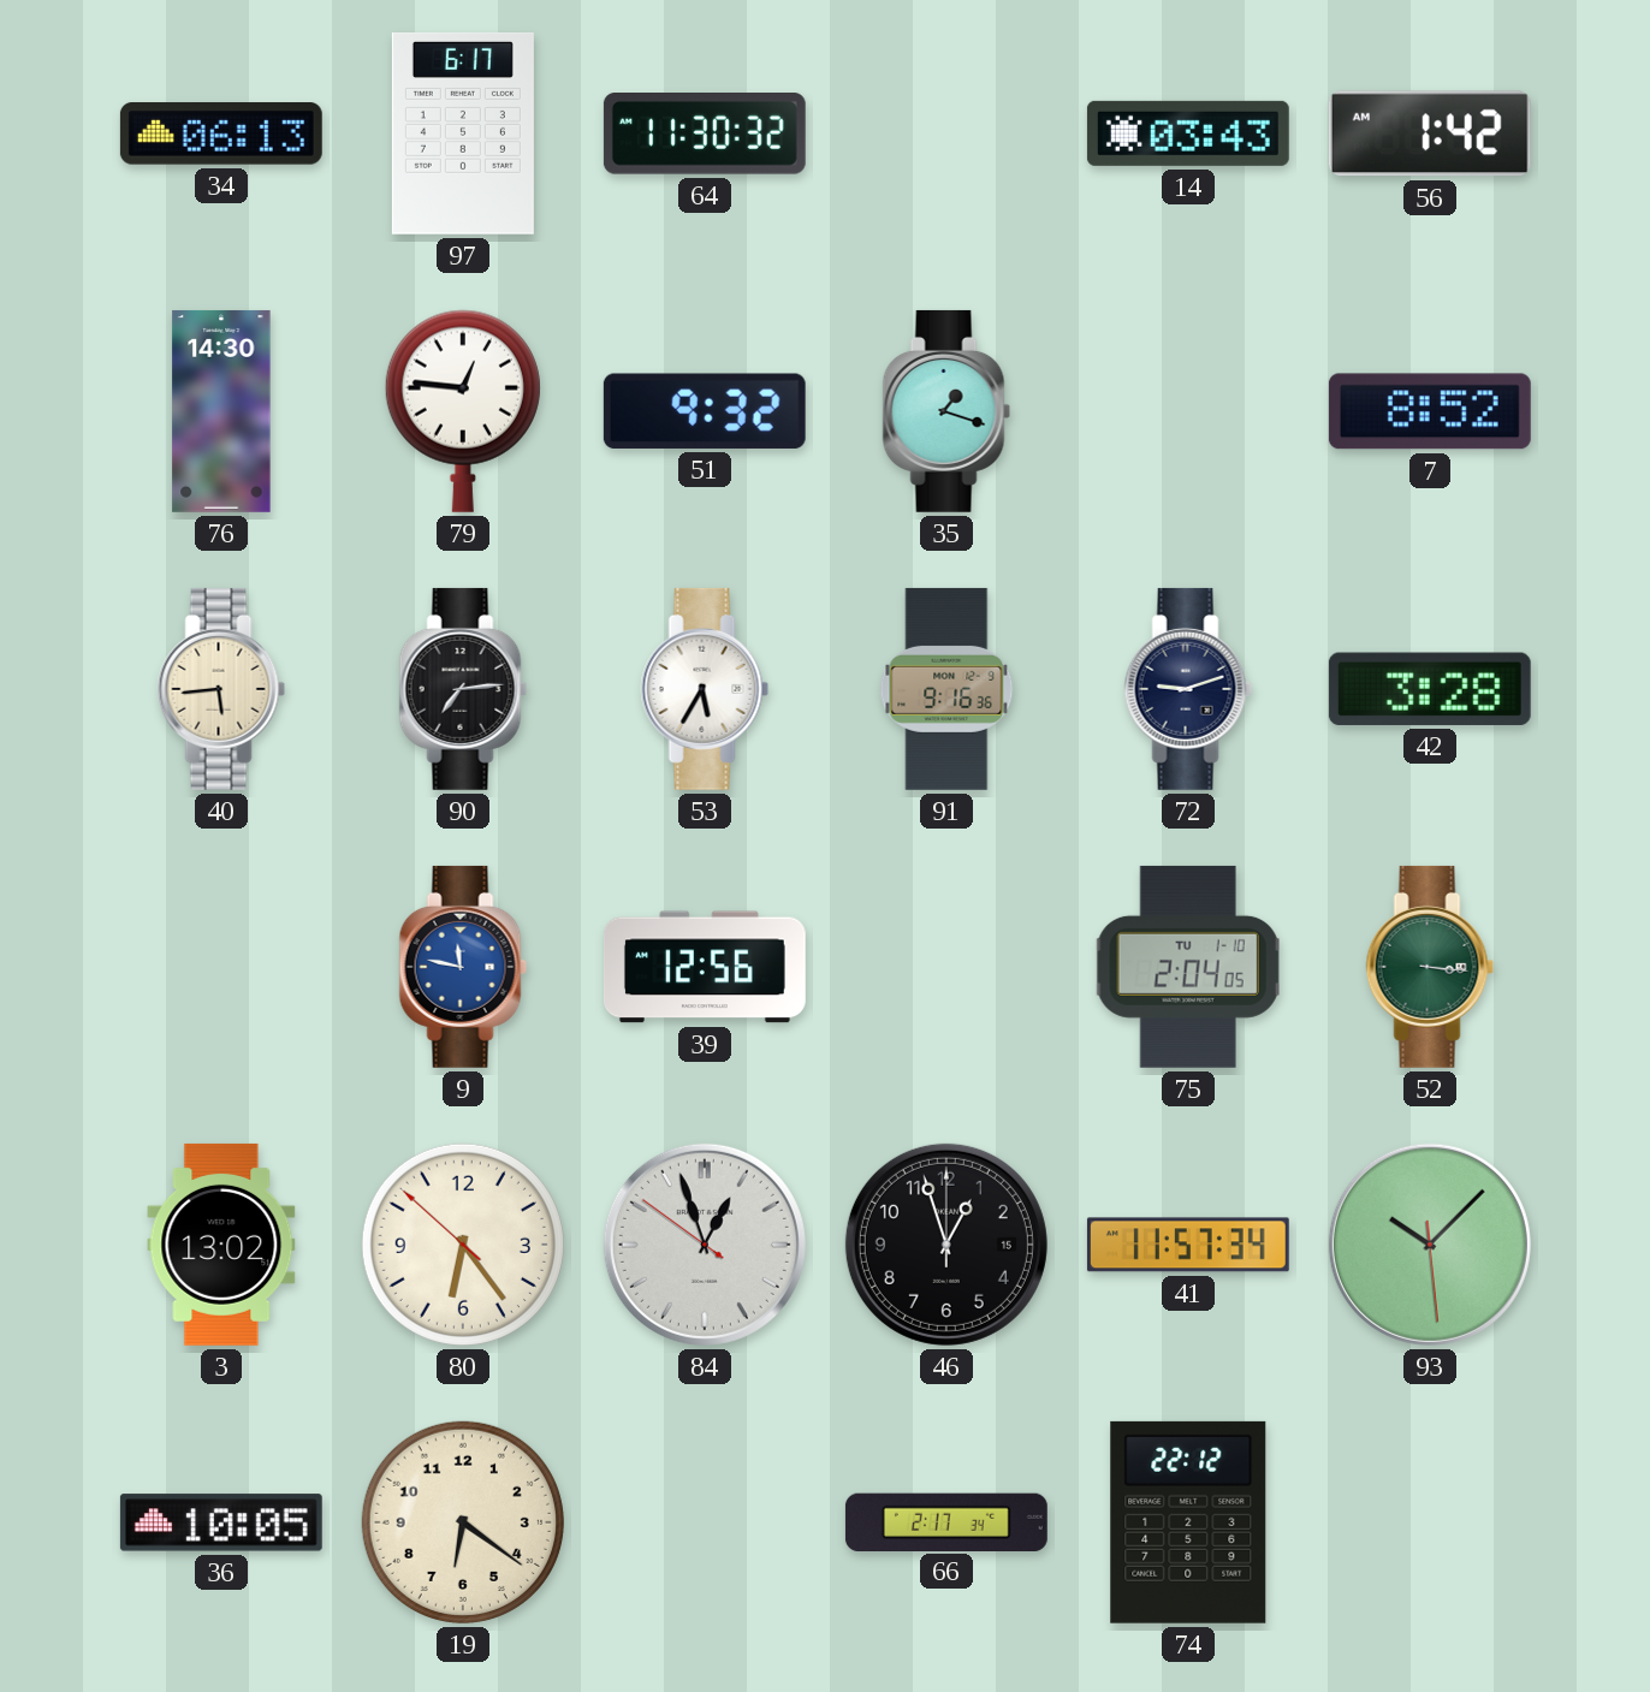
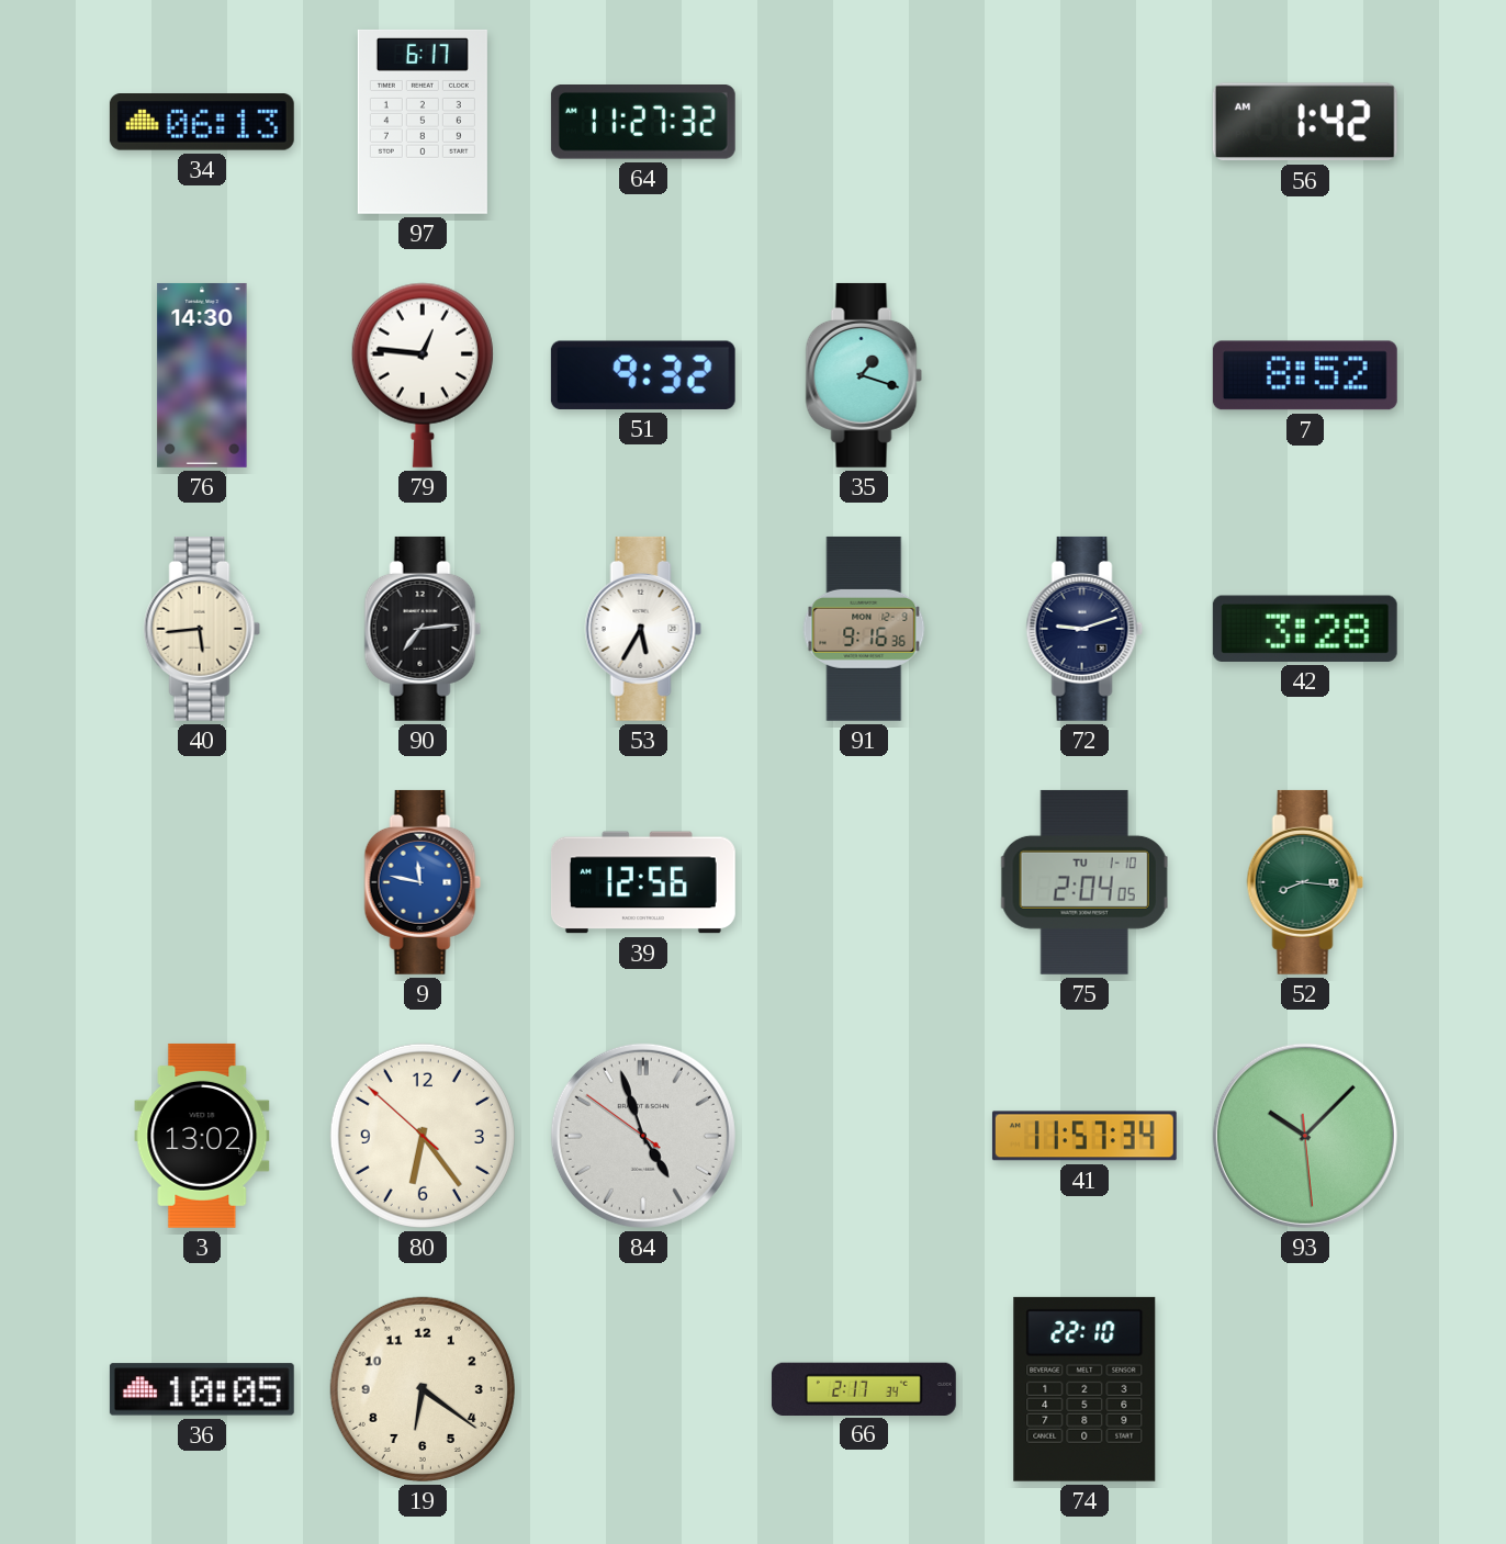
64: 11:30 -> 11:27
14: 03:43 -> none
52: 3:16 -> 8:16
84: 12:56 -> 4:56
46: 12:57 -> none
74: 22:12 -> 22:10
